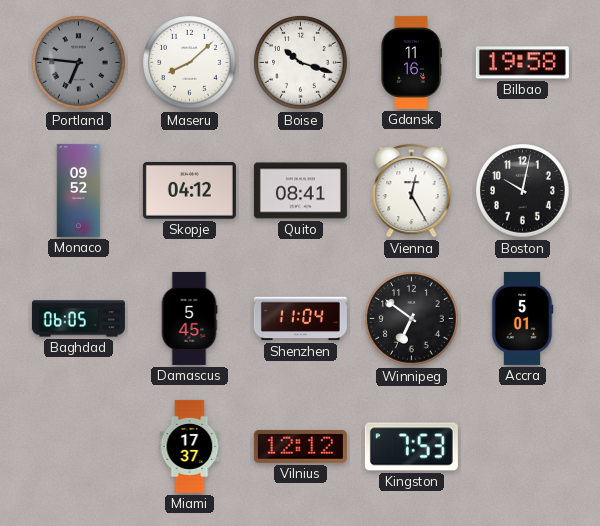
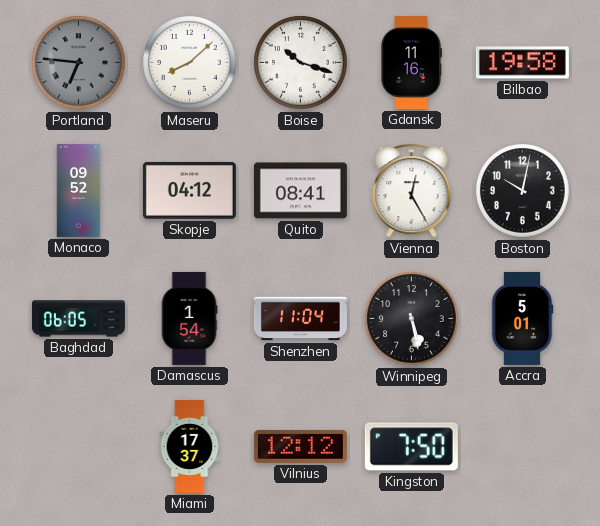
Damascus: 5:45 -> 1:54
Winnipeg: 6:51 -> 5:28
Kingston: 7:53 -> 7:50
